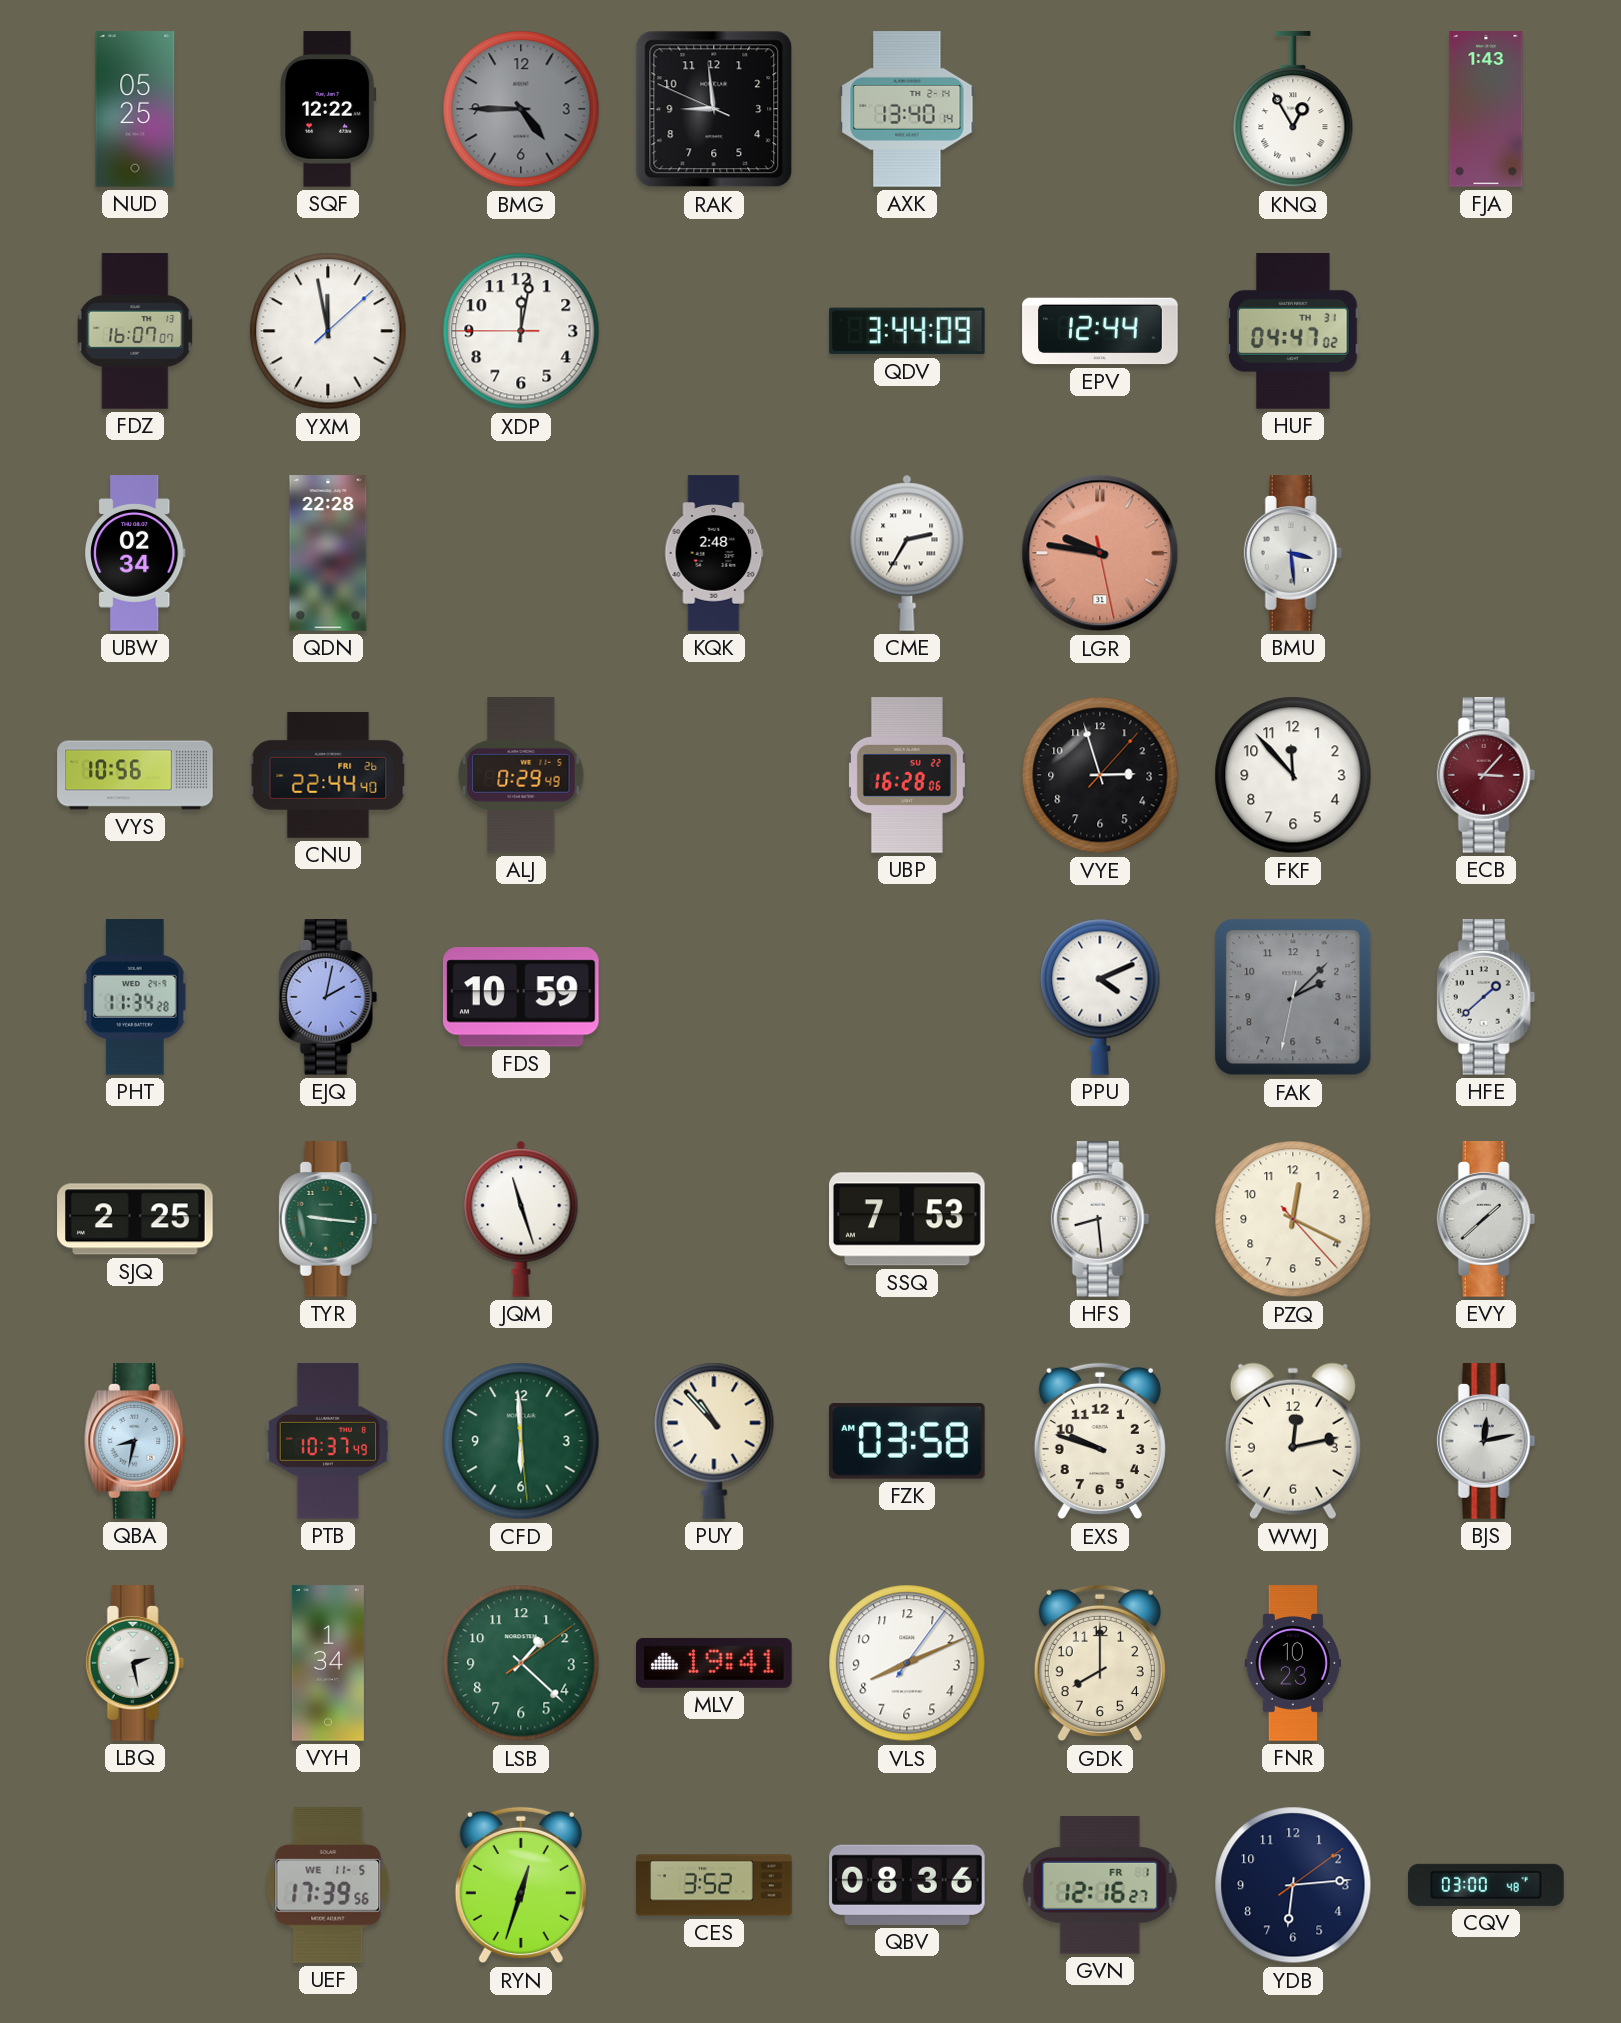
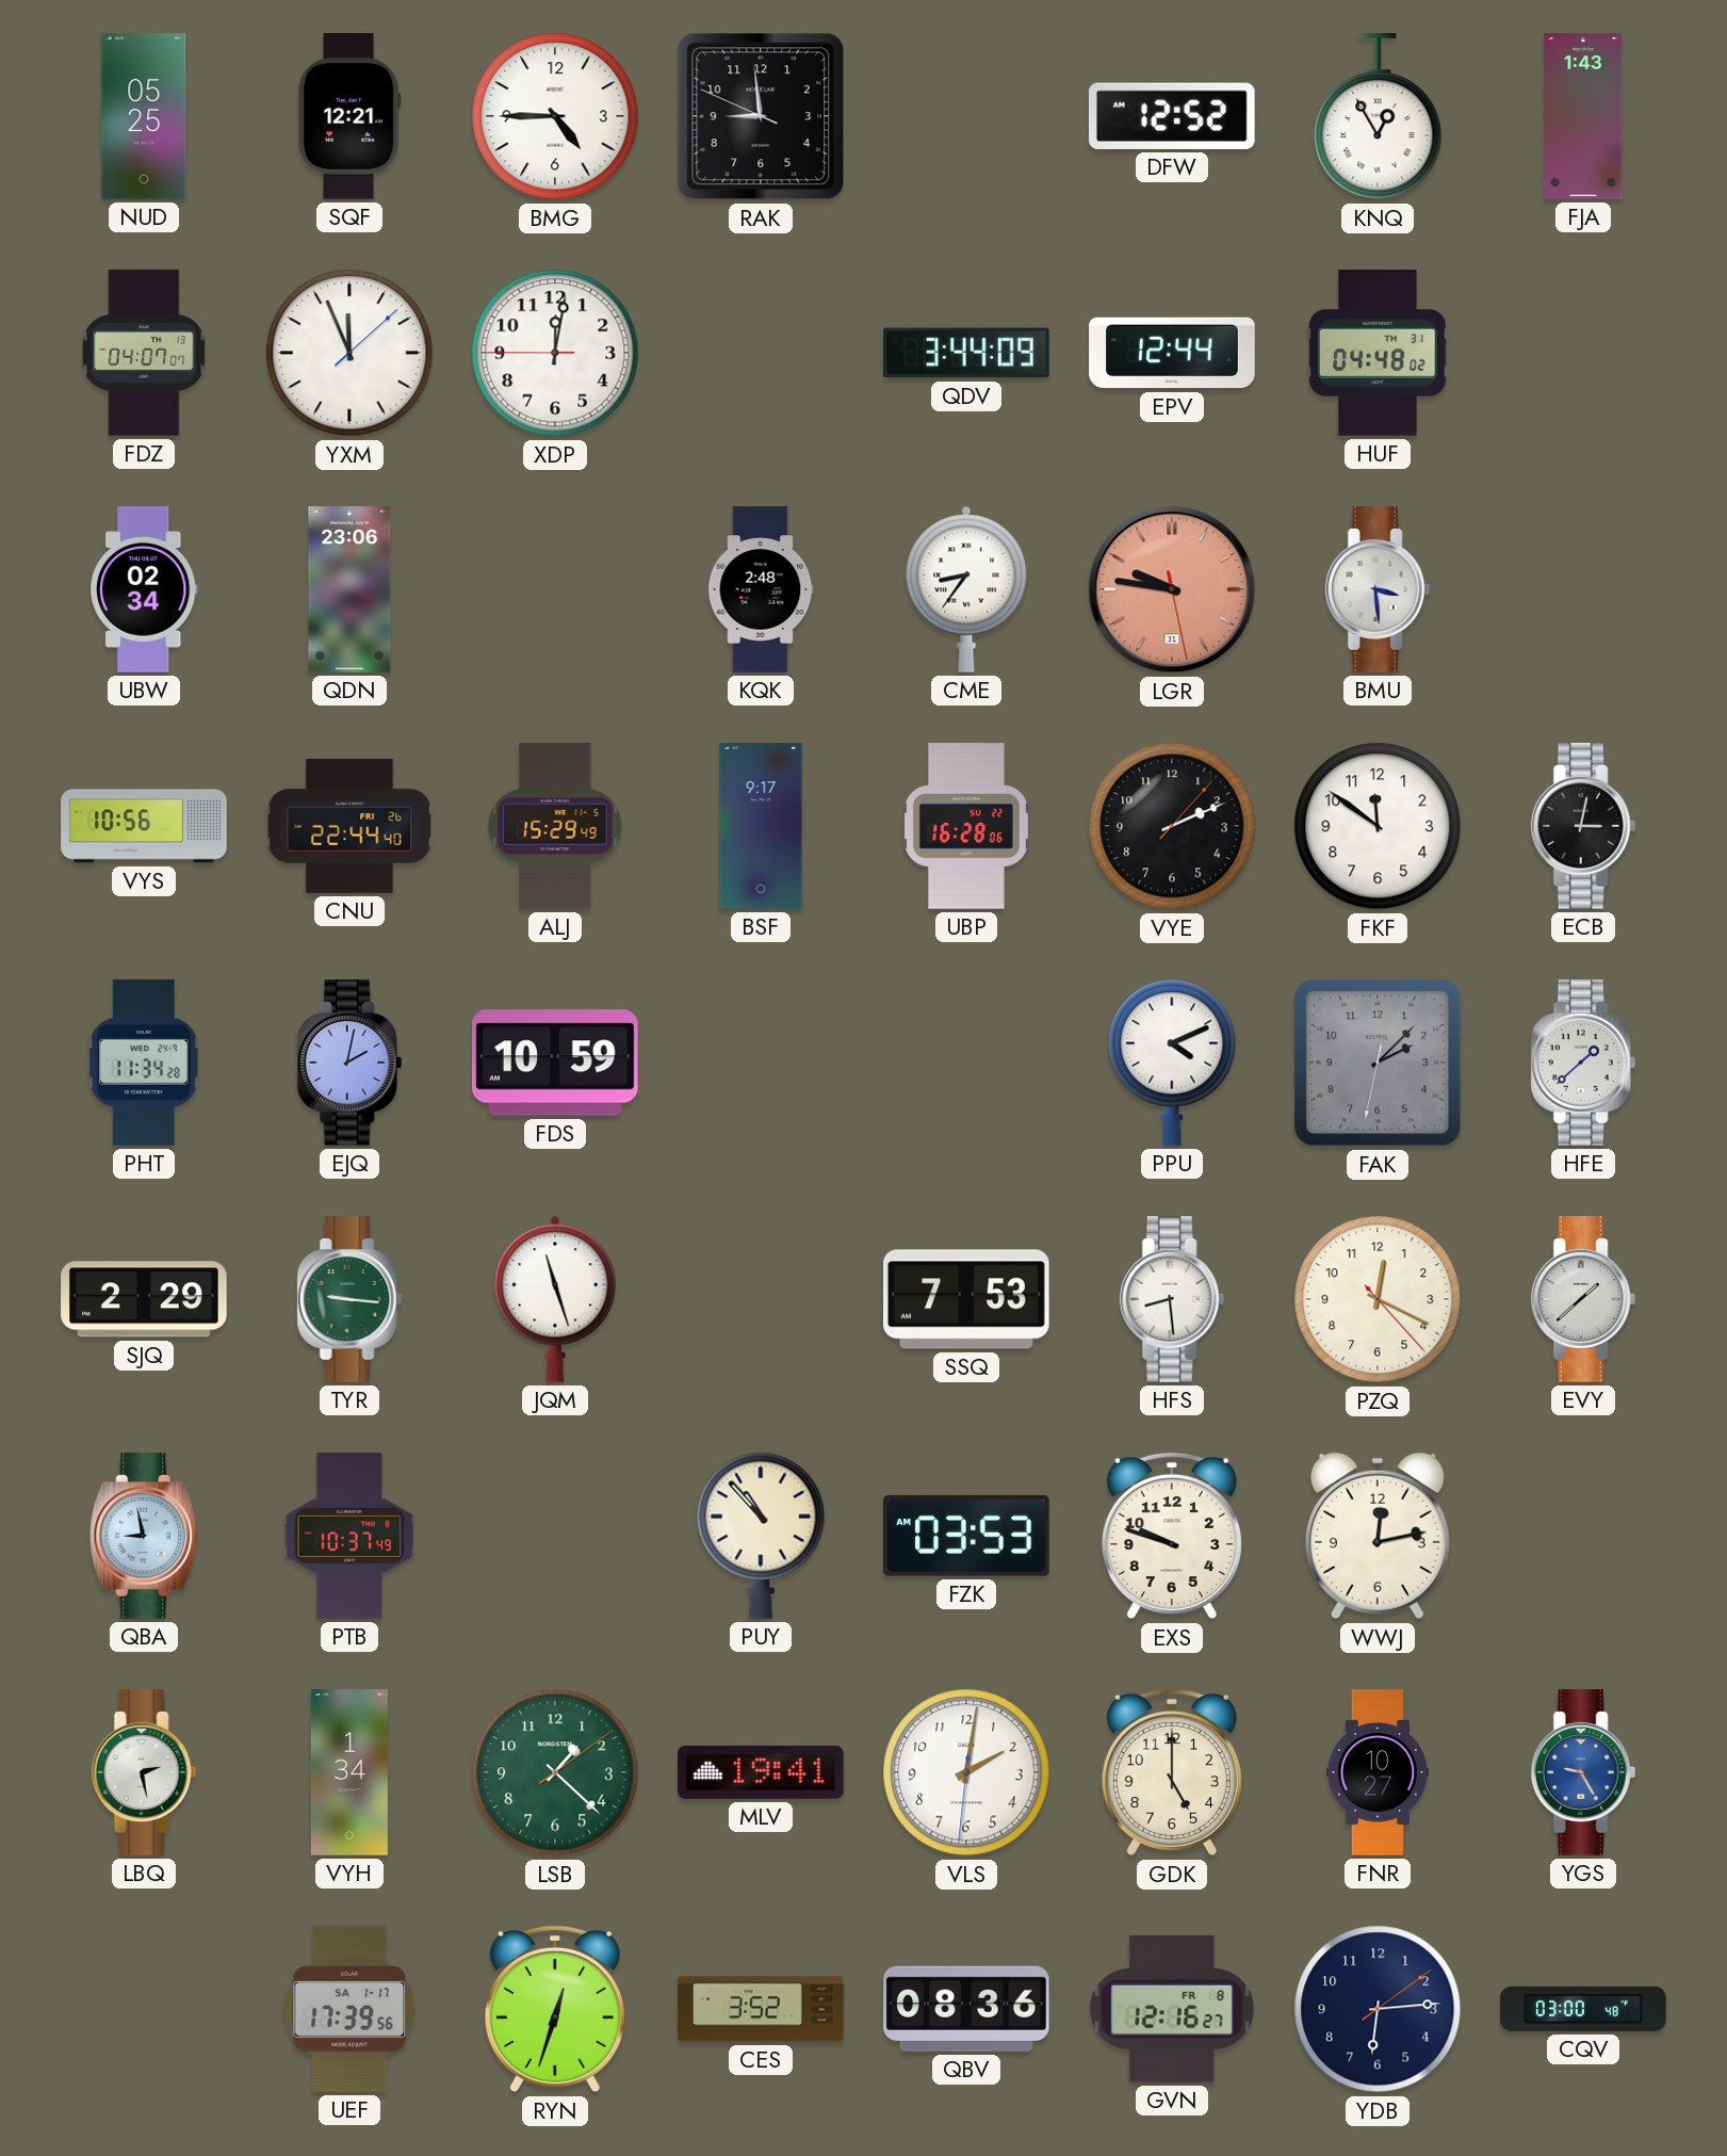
SQF: 12:22 -> 12:21
BMG dial: grey -> white
AXK: 13:40 -> none
DFW: none -> 12:52
FDZ: 16:07 -> 04:07
YXM: 11:58 -> 11:56
HUF: 04:47 -> 04:48
QDN: 22:28 -> 23:06
CME: 2:35 -> 8:36
ALJ: 0:29 -> 15:29
BSF: none -> 9:17
VYE: 2:57 -> 2:11
FKF: 11:53 -> 11:51
ECB: 3:07 -> 3:02
ECB dial: burgundy -> black
SJQ: 2:25 -> 2:29
QBA: 8:32 -> 8:58
CFD: 5:59 -> none
FZK: 03:58 -> 03:53
BJS: 12:13 -> none
VLS: 8:11 -> 2:01
GDK: 8:00 -> 5:00
FNR: 10:23 -> 10:27
YGS: none -> 9:25
UEF date: WE 11-5 -> SA 1-17
GVN date: FR 1 -> FR 8
